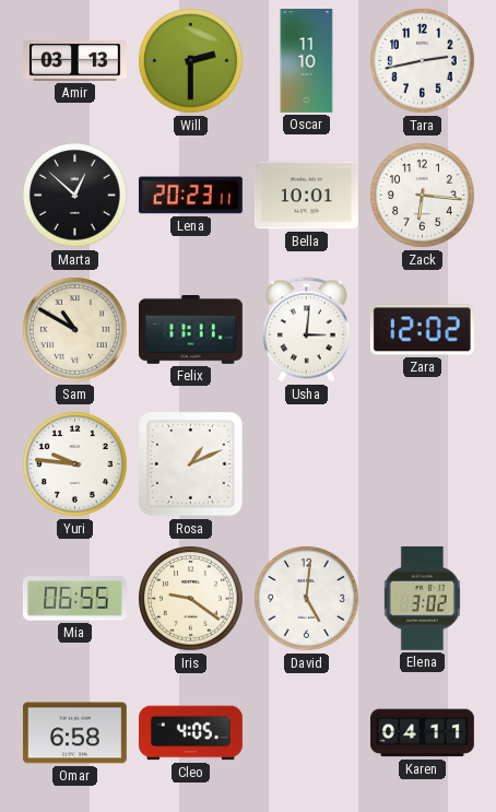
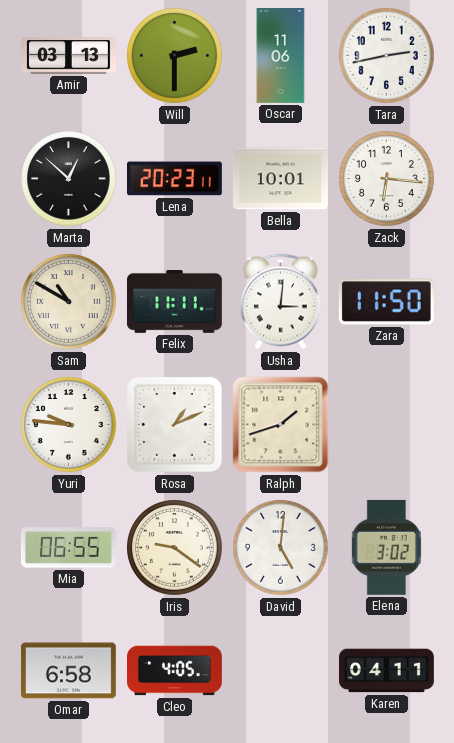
Oscar: 11:10 -> 11:06
Zara: 12:02 -> 11:50
Ralph: none -> 1:42
